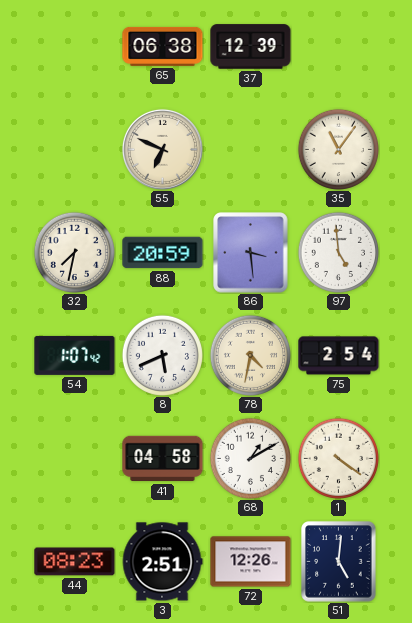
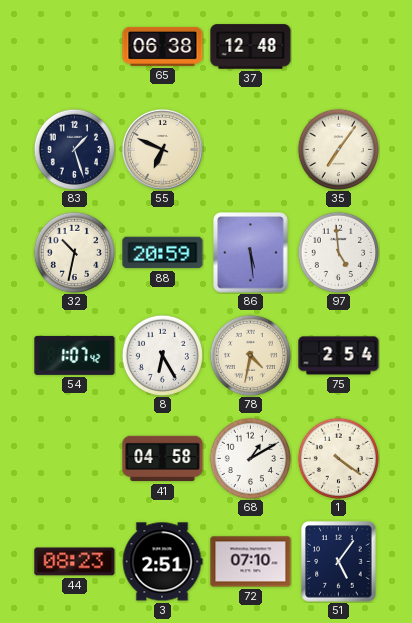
37: 12:39 -> 12:48
83: none -> 1:27
35: 11:06 -> 7:06
32: 7:32 -> 10:32
86: 3:29 -> 5:29
8: 5:41 -> 6:25
72: 12:26 -> 07:10
51: 5:01 -> 5:06
